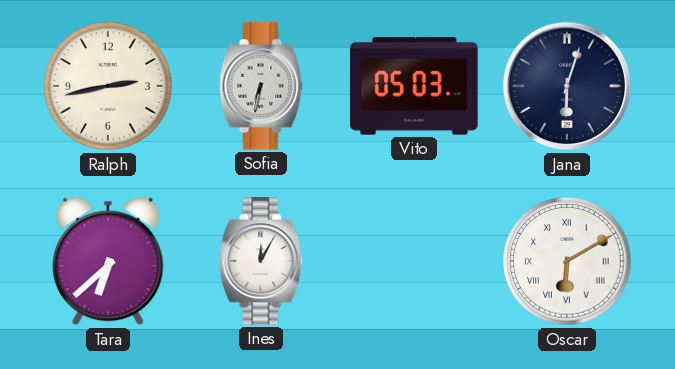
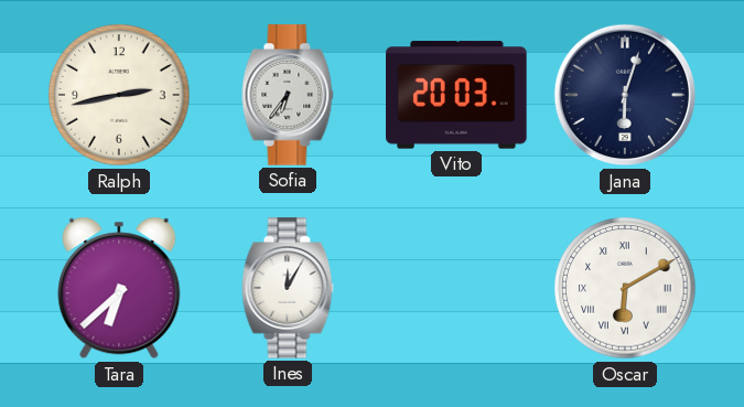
Sofia: 6:32 -> 6:36
Vito: 05:03 -> 20:03
